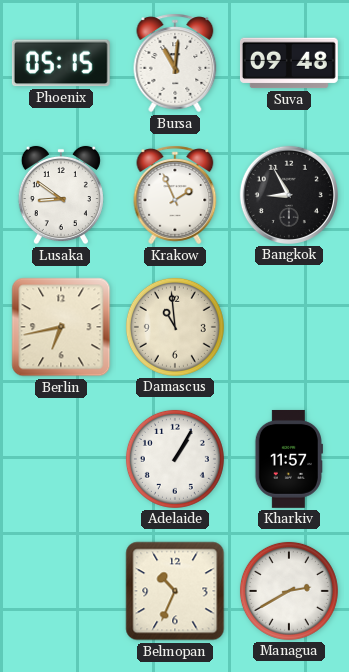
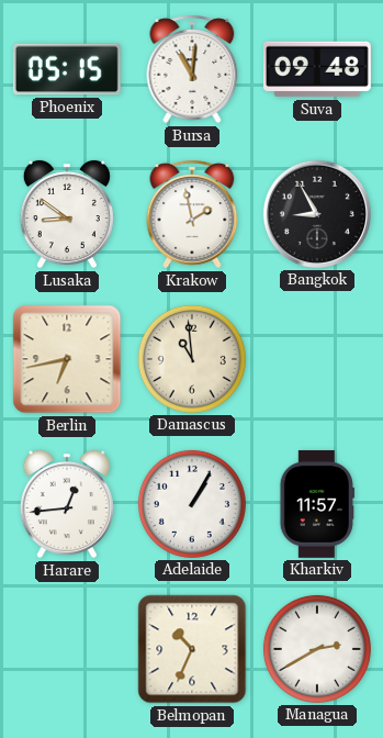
Krakow: 1:56 -> 1:58
Harare: none -> 12:44
